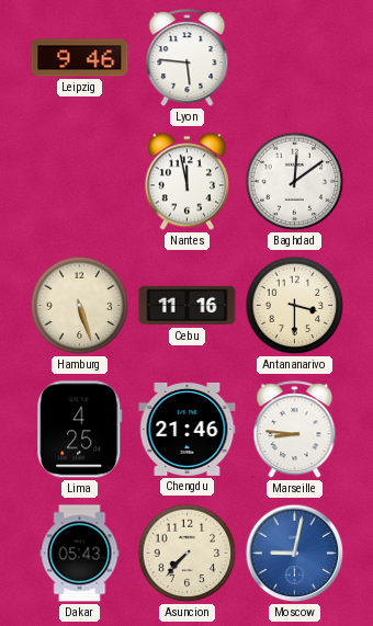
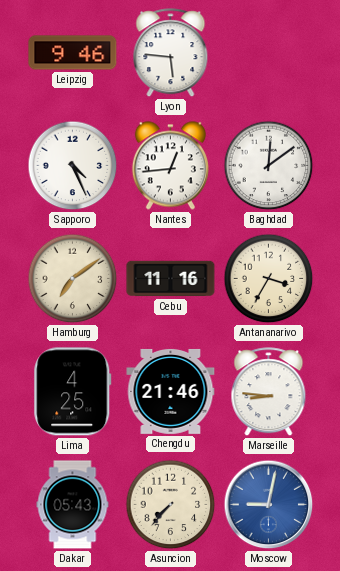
Sapporo: none -> 4:26
Nantes: 11:58 -> 12:44
Hamburg: 5:27 -> 7:09
Antananarivo: 3:30 -> 3:35
